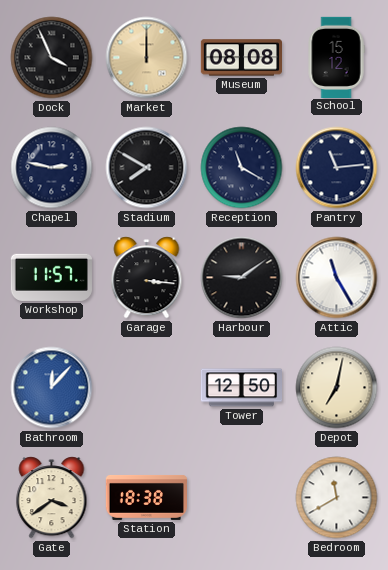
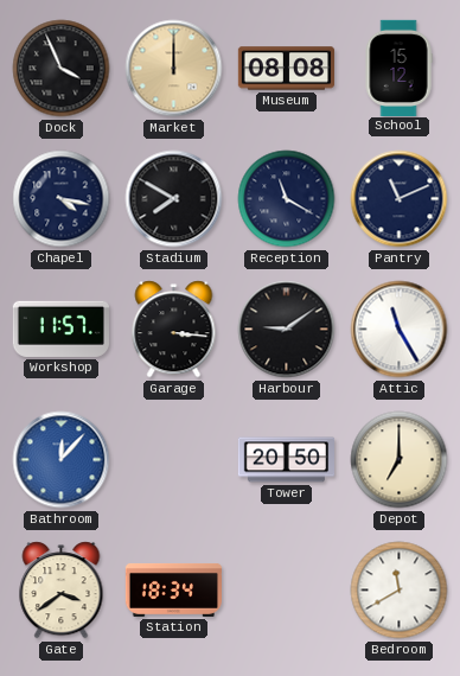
Chapel: 2:47 -> 4:17
Pantry: 11:14 -> 11:11
Tower: 12:50 -> 20:50
Depot: 7:02 -> 7:00
Station: 18:38 -> 18:34
